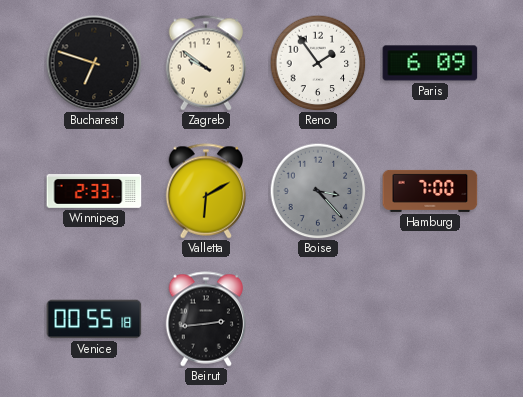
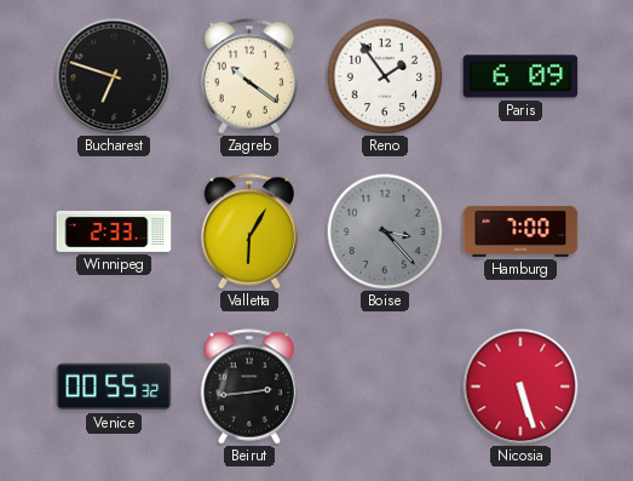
Zagreb: 9:51 -> 10:21
Valletta: 6:10 -> 6:05
Venice: 00:55:18 -> 00:55:32
Nicosia: none -> 5:27
